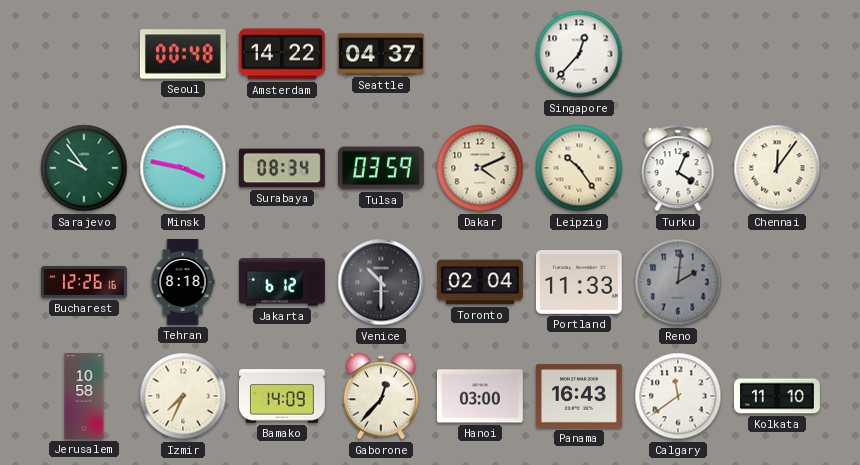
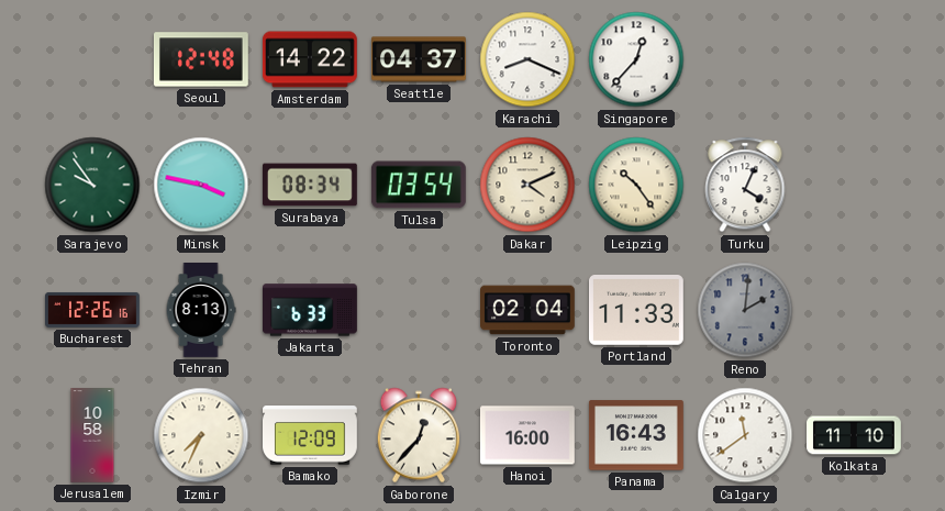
Seoul: 00:48 -> 12:48
Karachi: none -> 8:19
Tulsa: 03:59 -> 03:54
Chennai: 12:06 -> none
Tehran: 8:18 -> 8:13
Jakarta: 6:12 -> 6:33
Venice: 10:30 -> none
Bamako: 14:09 -> 12:09
Hanoi: 03:00 -> 16:00
